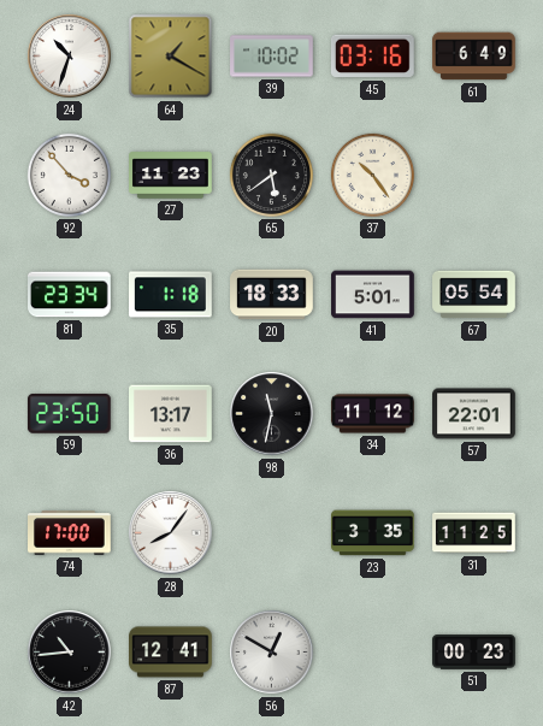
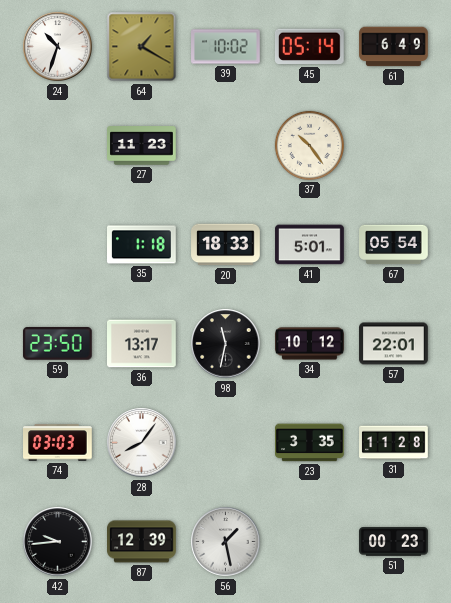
45: 03:16 -> 05:14
92: 3:53 -> none
65: 5:39 -> none
81: 23:34 -> none
34: 11:12 -> 10:12
74: 17:00 -> 03:03
31: 11:25 -> 11:28
42: 10:44 -> 9:44
87: 12:41 -> 12:39
56: 12:50 -> 1:28
